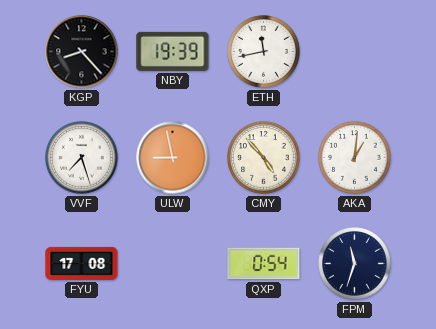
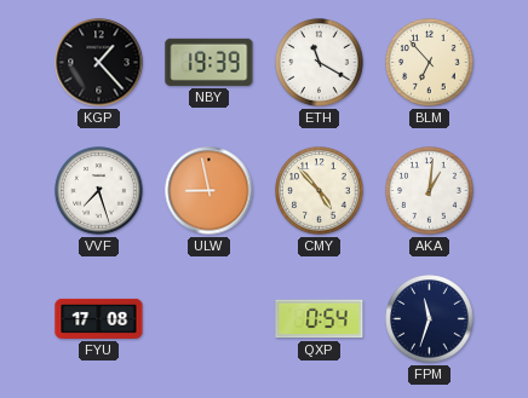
KGP: 8:23 -> 1:23
ETH: 11:43 -> 11:20
BLM: none -> 6:53
